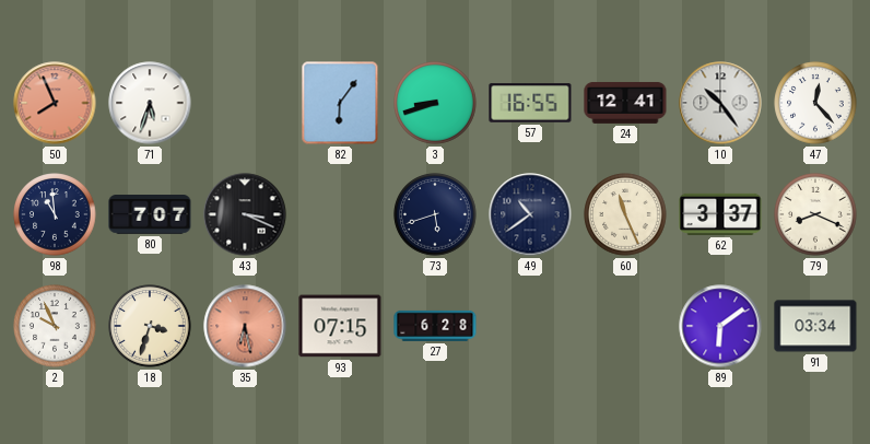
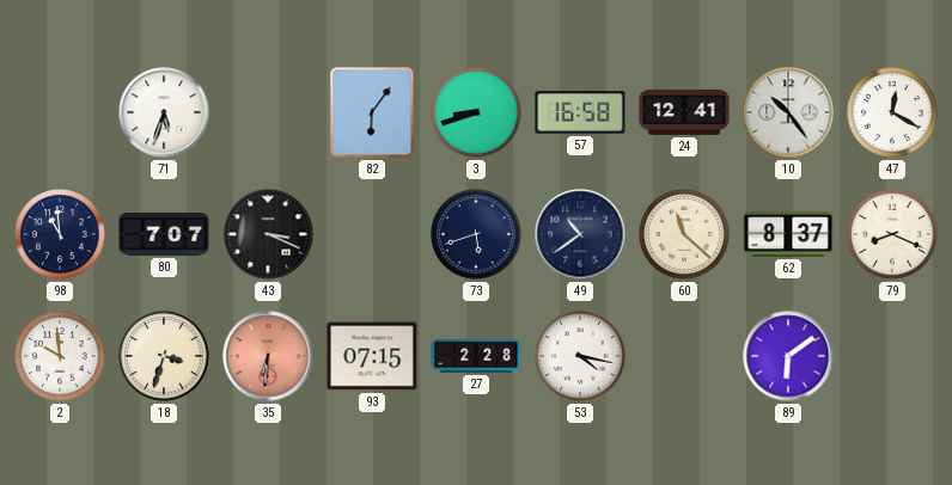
50: 7:56 -> none
57: 16:55 -> 16:58
47: 12:23 -> 12:20
60: 11:26 -> 11:22
62: 3:37 -> 8:37
2: 9:56 -> 9:59
35: 6:28 -> 6:31
27: 6:28 -> 2:28
53: none -> 4:17
91: 03:34 -> none
